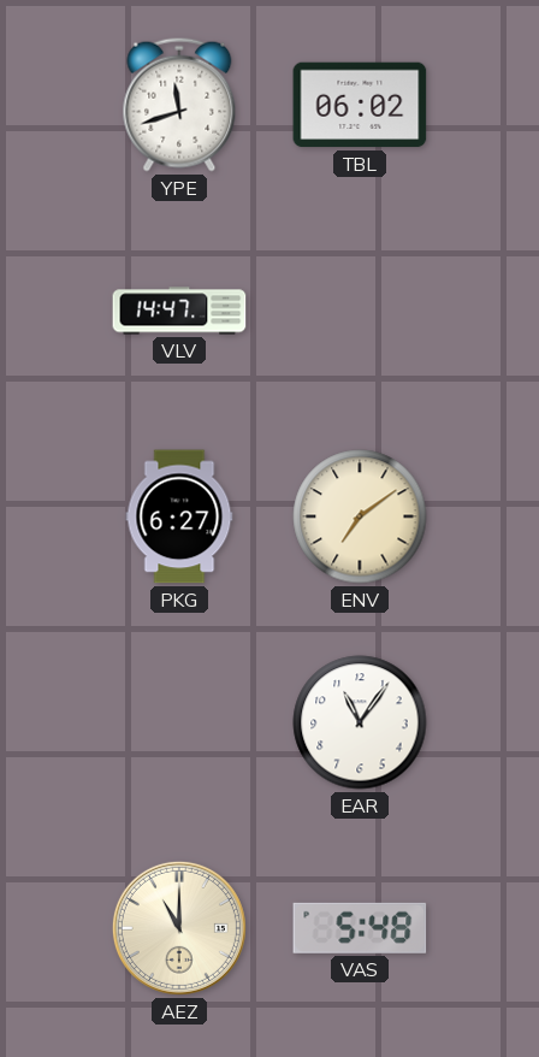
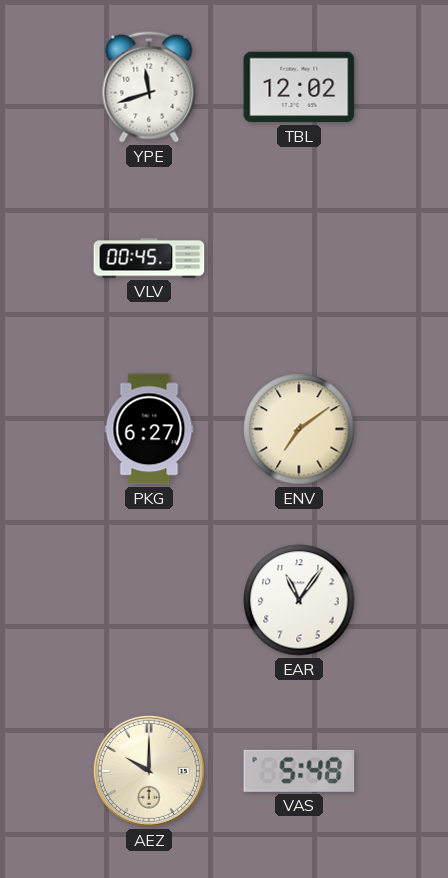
TBL: 06:02 -> 12:02
VLV: 14:47 -> 00:45
AEZ: 11:00 -> 10:00
